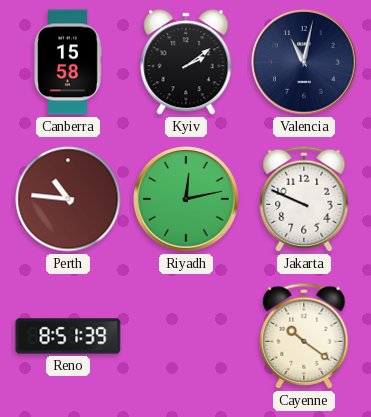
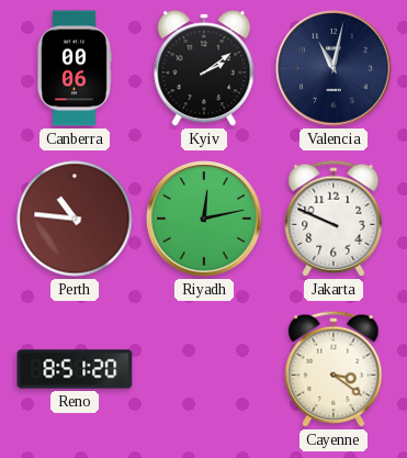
Canberra: 15:58 -> 00:06
Reno: 8:51:39 -> 8:51:20
Cayenne: 10:21 -> 3:21
